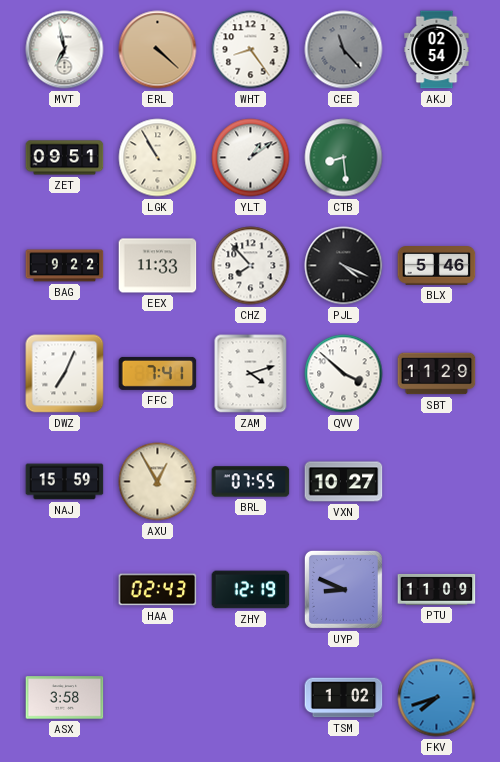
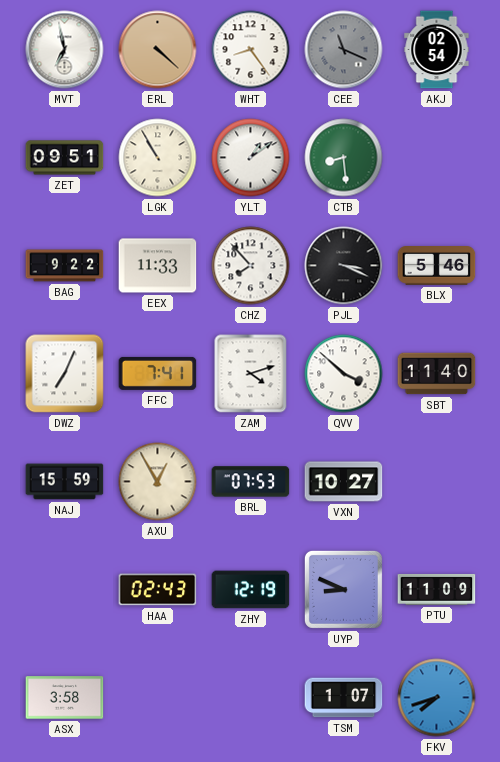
CEE: 11:23 -> 11:19
PJL: 4:19 -> 3:19
SBT: 11:29 -> 11:40
BRL: 07:55 -> 07:53
TSM: 1:02 -> 1:07
